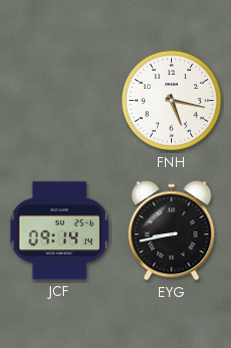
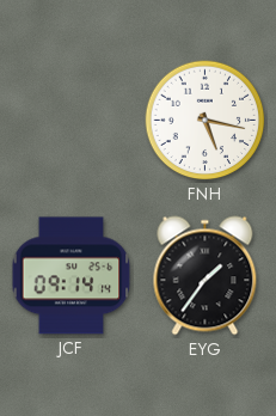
EYG: 8:43 -> 1:36
